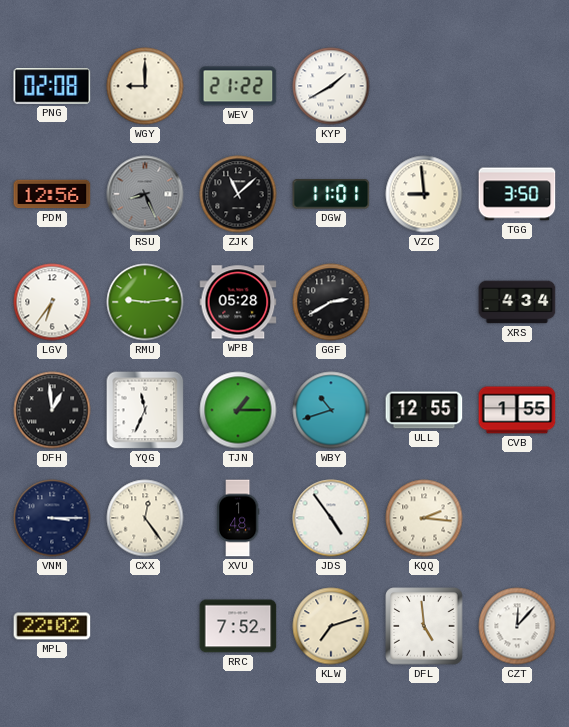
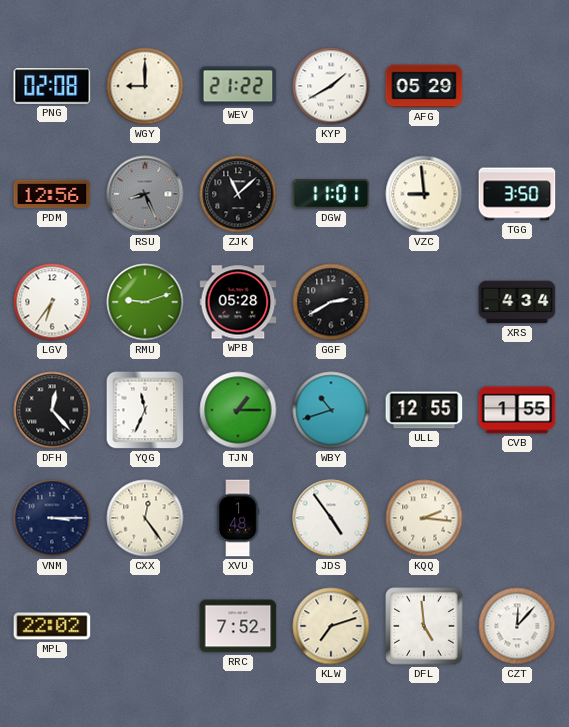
AFG: none -> 05:29
RMU: 9:14 -> 9:12
DFH: 12:59 -> 12:23
